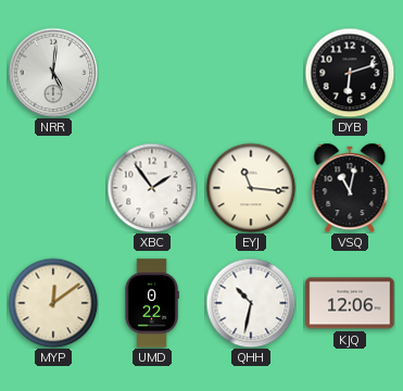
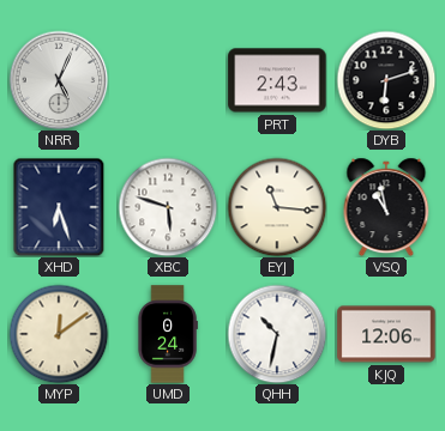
NRR: 5:01 -> 5:04
PRT: none -> 2:43
XHD: none -> 6:27
XBC: 1:54 -> 5:48
VSQ: 11:02 -> 10:58
UMD: 0:22 -> 0:24
